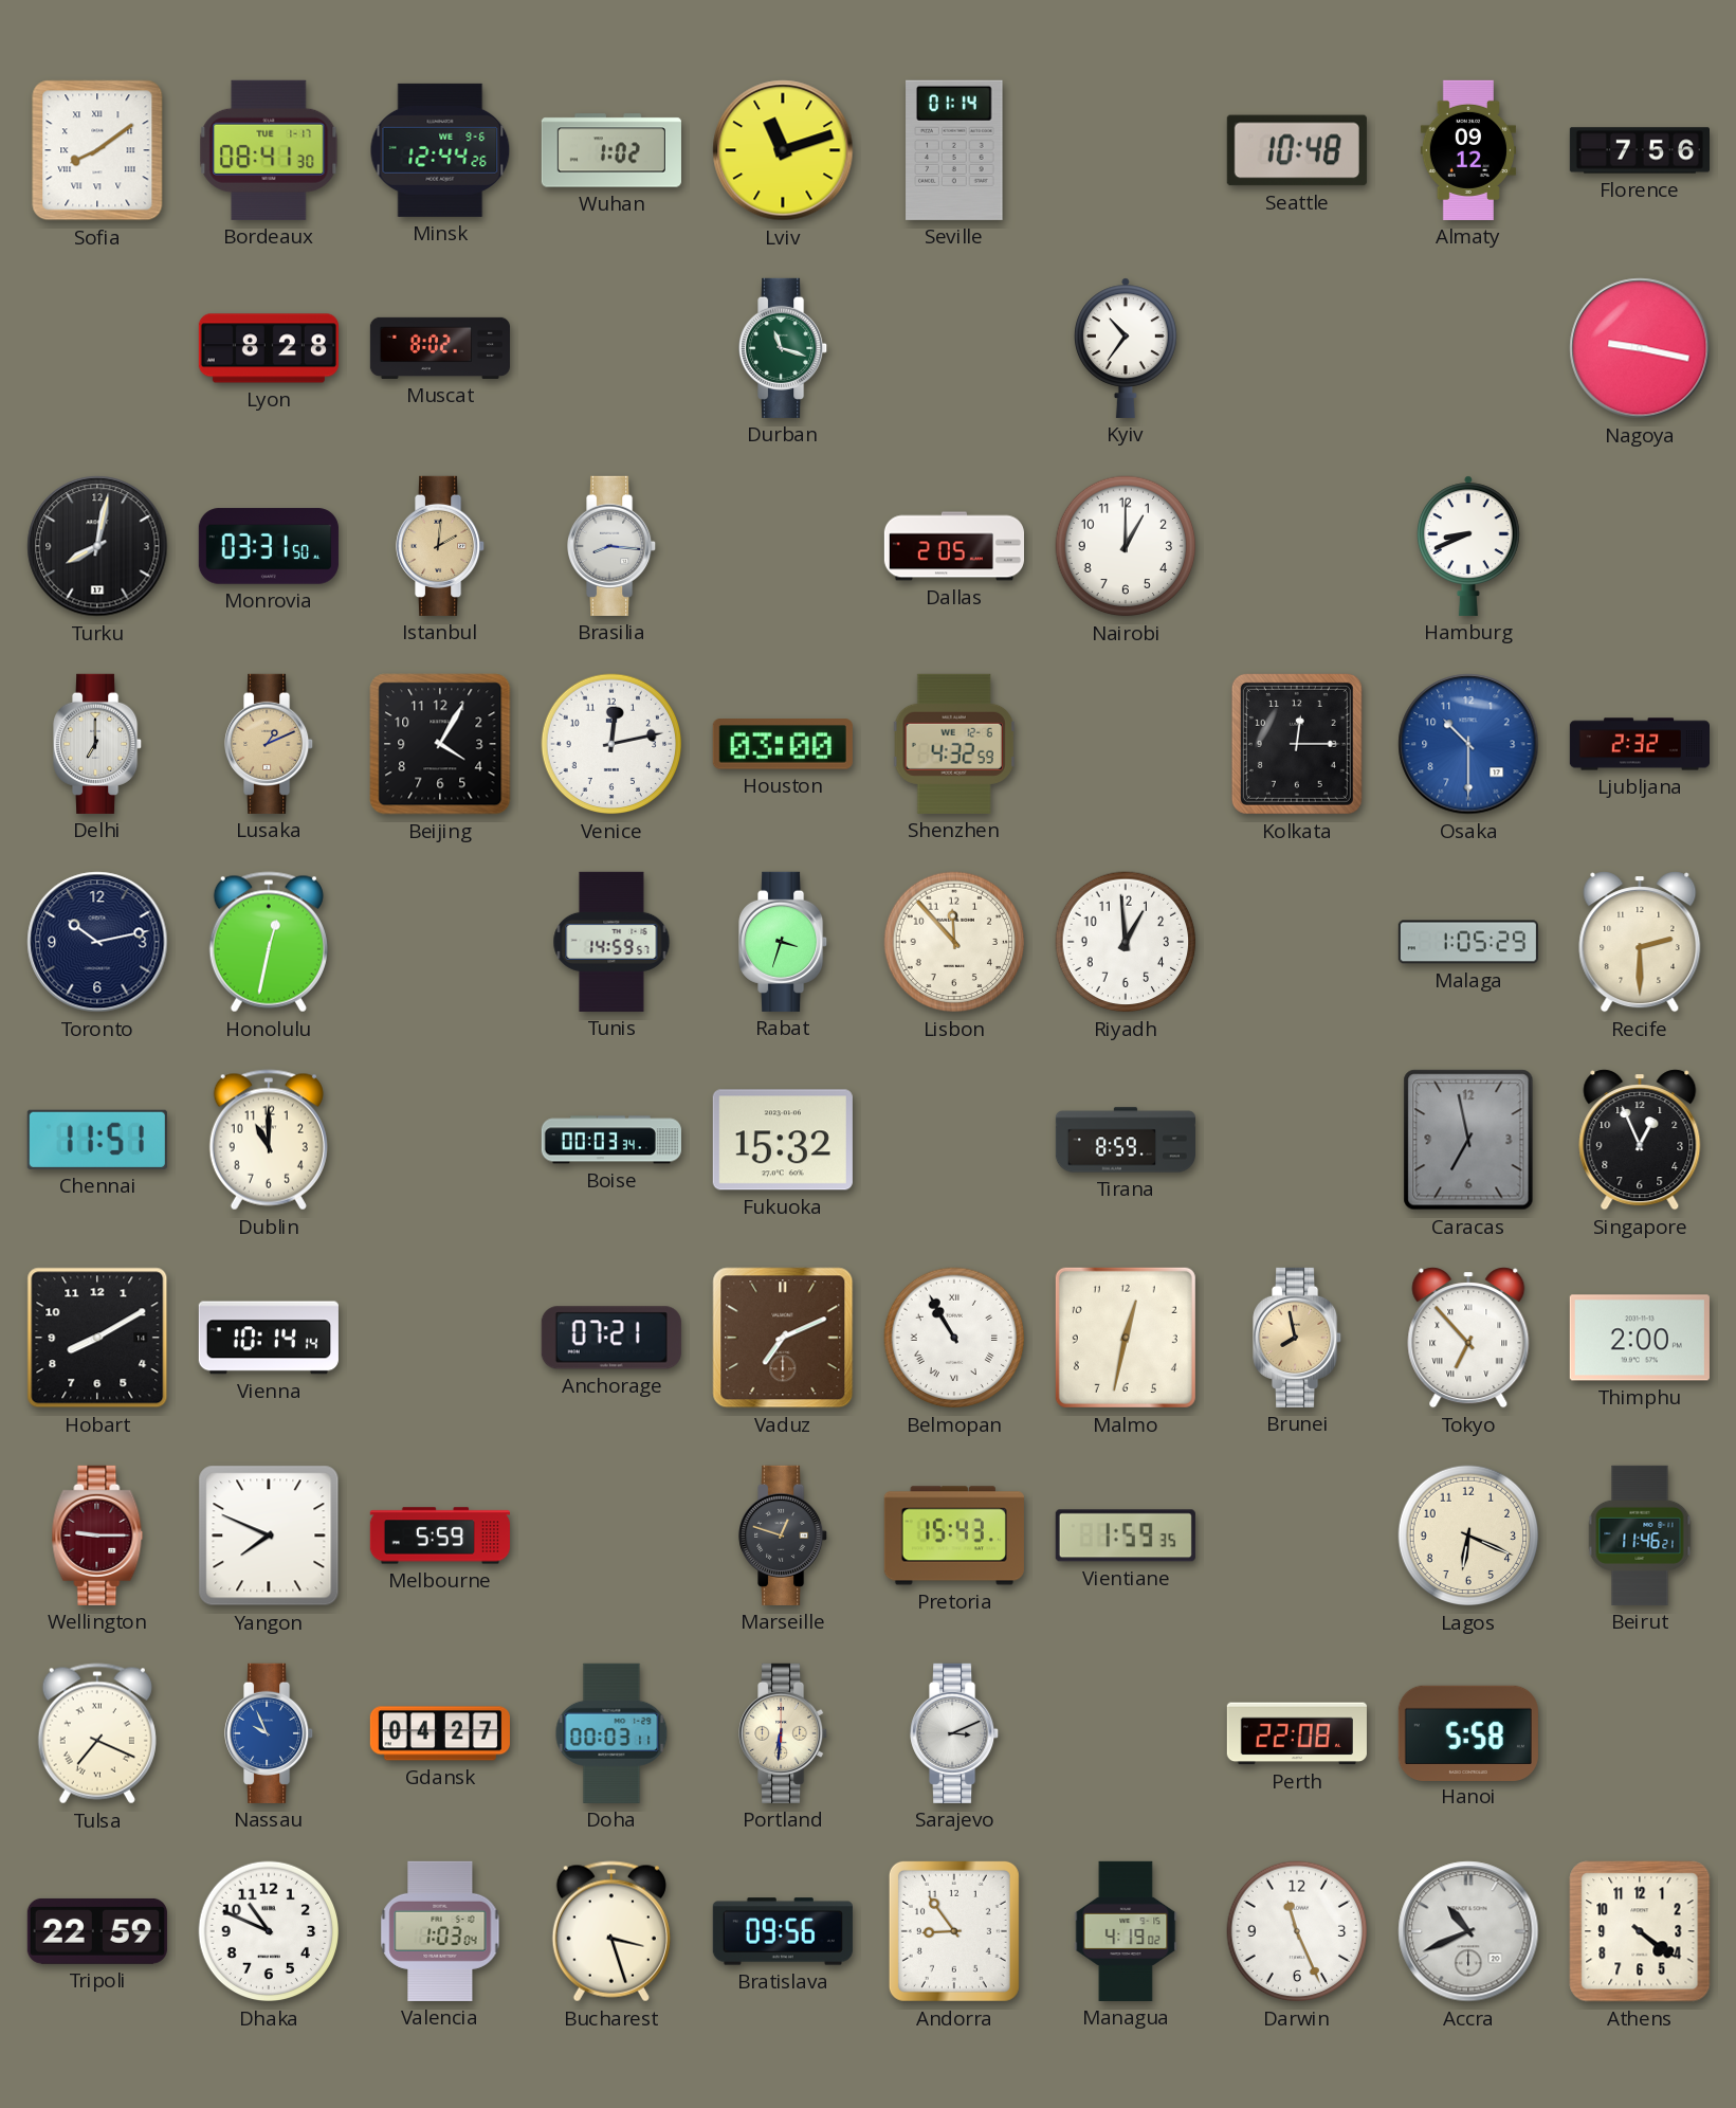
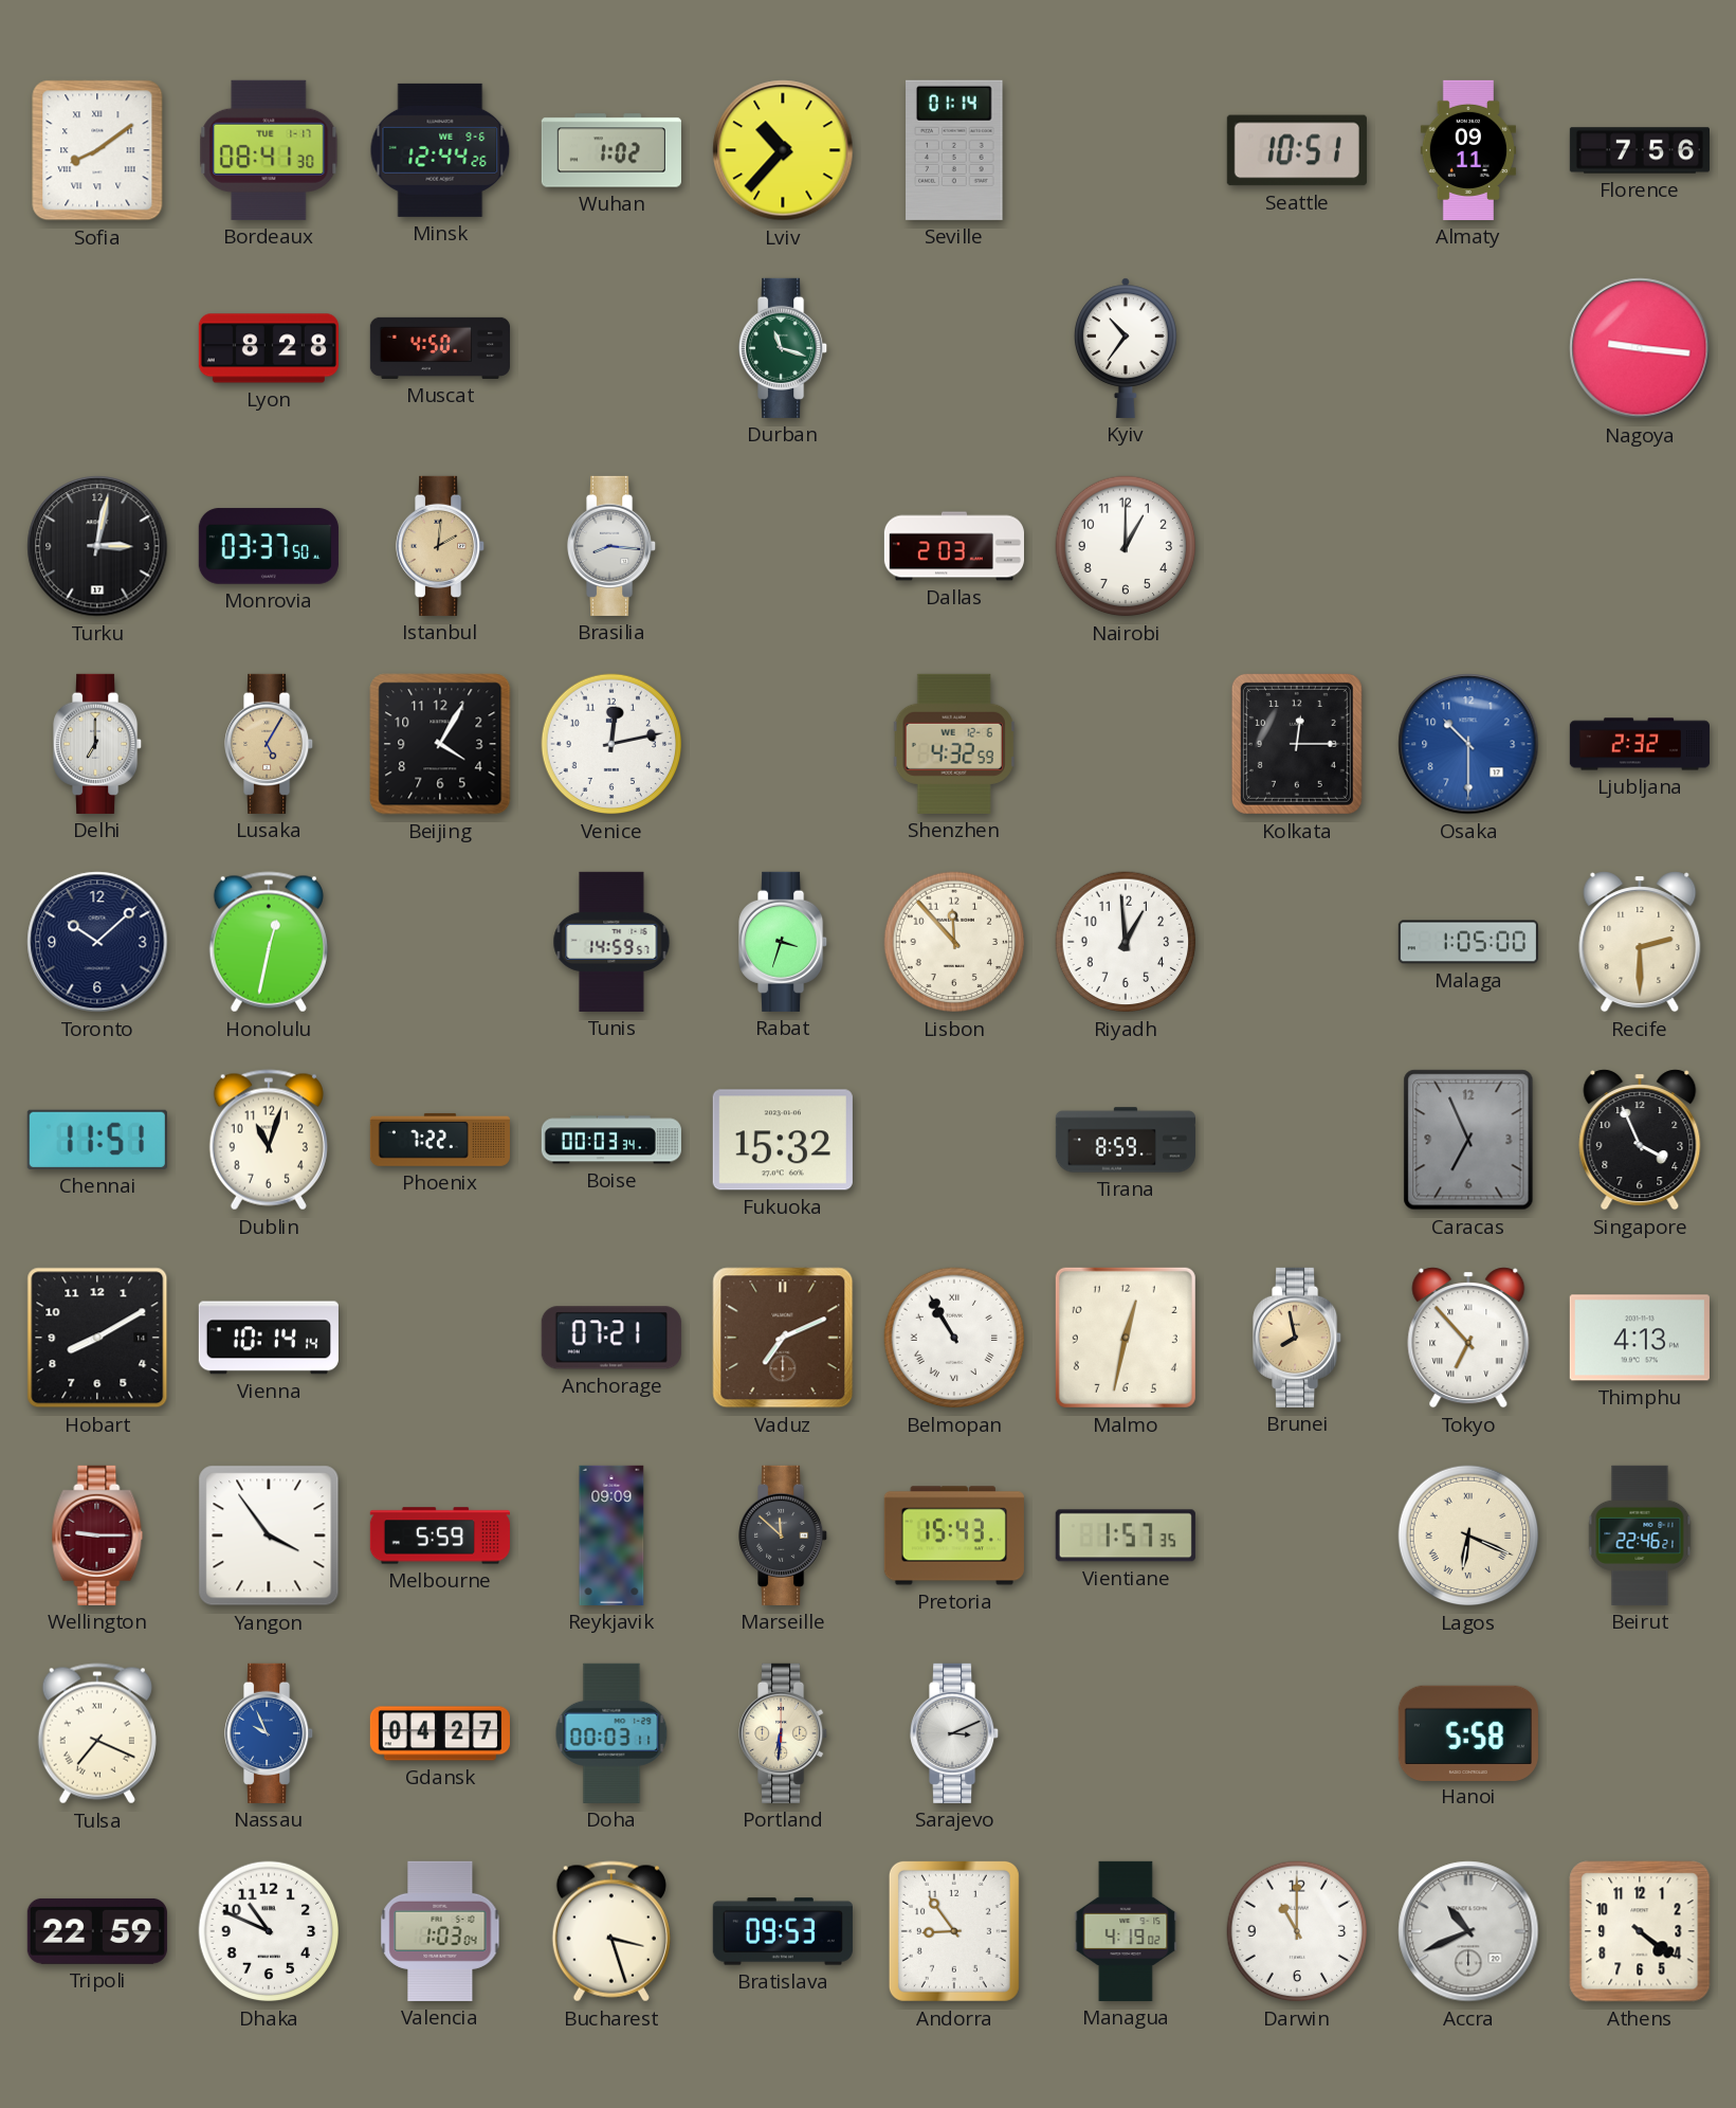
Lviv: 11:12 -> 10:37
Seattle: 10:48 -> 10:51
Almaty: 09:12 -> 09:11
Muscat: 8:02 -> 4:50
Nagoya: 9:17 -> 9:16
Turku: 8:02 -> 3:02
Monrovia: 03:31 -> 03:37
Dallas: 2:05 -> 2:03
Hamburg: 8:41 -> none
Lusaka: 1:11 -> 5:05
Houston: 03:00 -> none
Toronto: 10:13 -> 10:08
Malaga: 1:05:29 -> 1:05:00
Dublin: 11:00 -> 11:03
Phoenix: none -> 7:22
Caracas: 6:58 -> 6:56
Singapore: 12:56 -> 3:56
Thimphu: 2:00 -> 4:13
Yangon: 7:49 -> 3:54
Reykjavik: none -> 09:09
Marseille: 12:48 -> 11:52
Vientiane: 1:59 -> 1:57
Lagos numerals: Arabic -> Roman
Beirut: 11:46 -> 22:46
Perth: 22:08 -> none
Bratislava: 09:56 -> 09:53
Darwin: 11:26 -> 11:00
